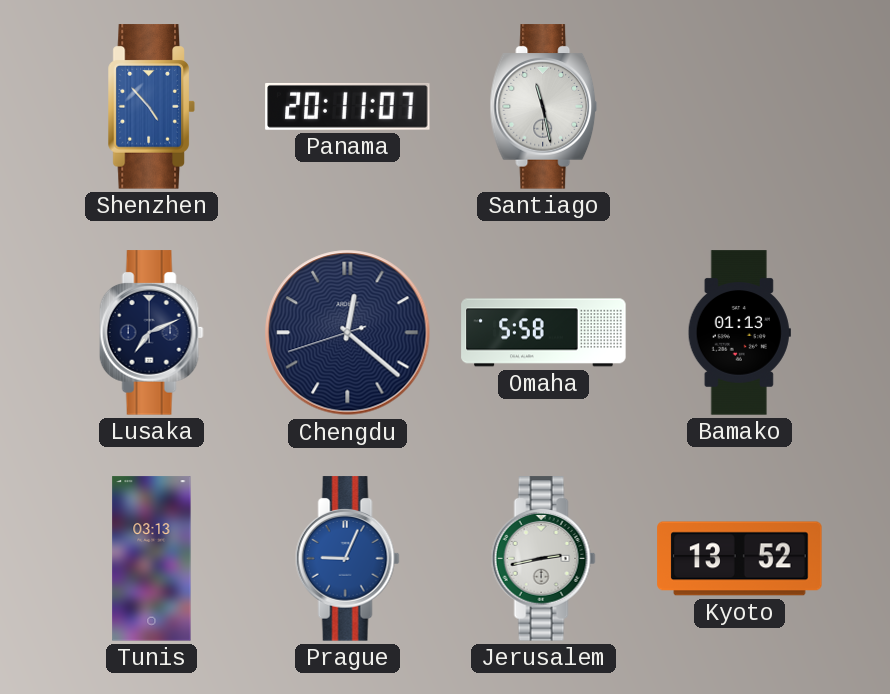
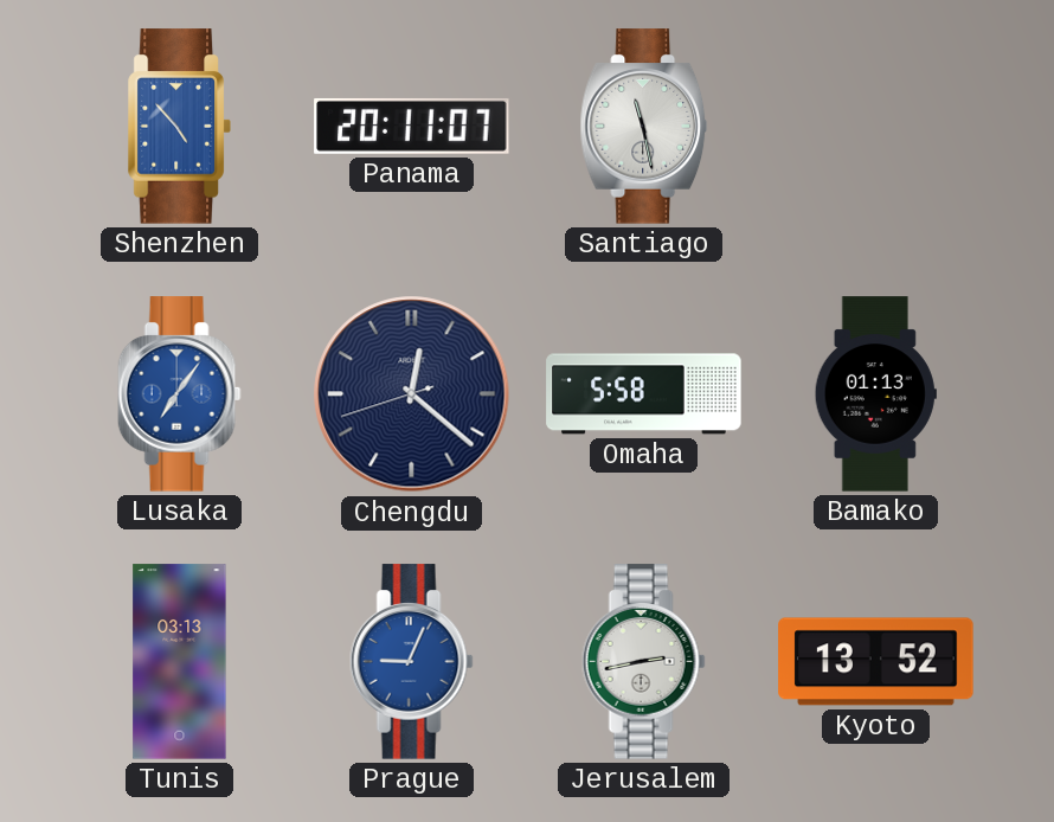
Lusaka: 7:11 -> 7:06
Lusaka dial: navy -> blue
